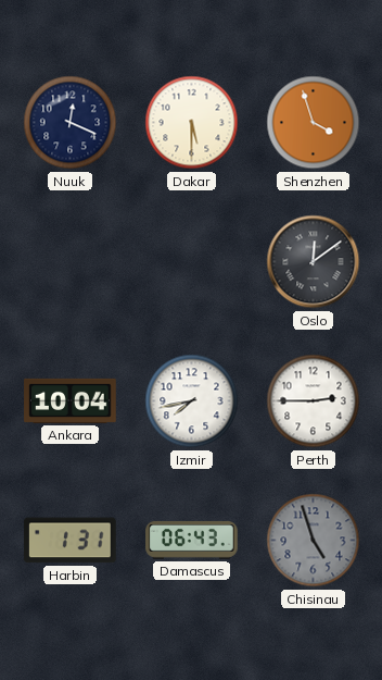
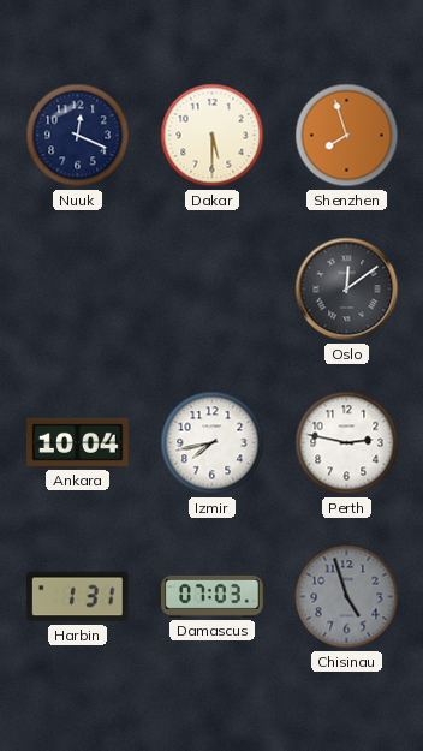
Shenzhen: 3:57 -> 7:57
Perth: 2:45 -> 2:47
Damascus: 06:43 -> 07:03
